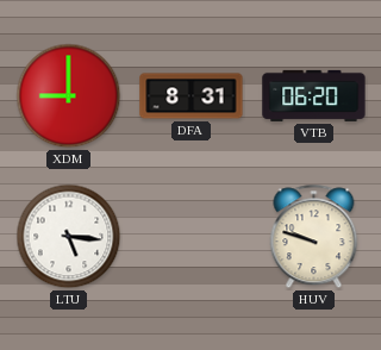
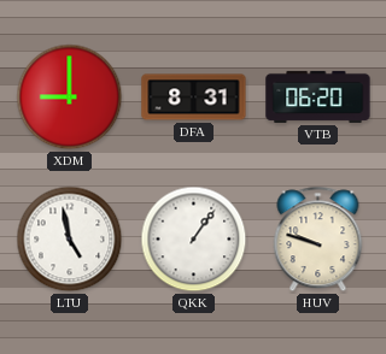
LTU: 5:16 -> 4:58
QKK: none -> 1:06
